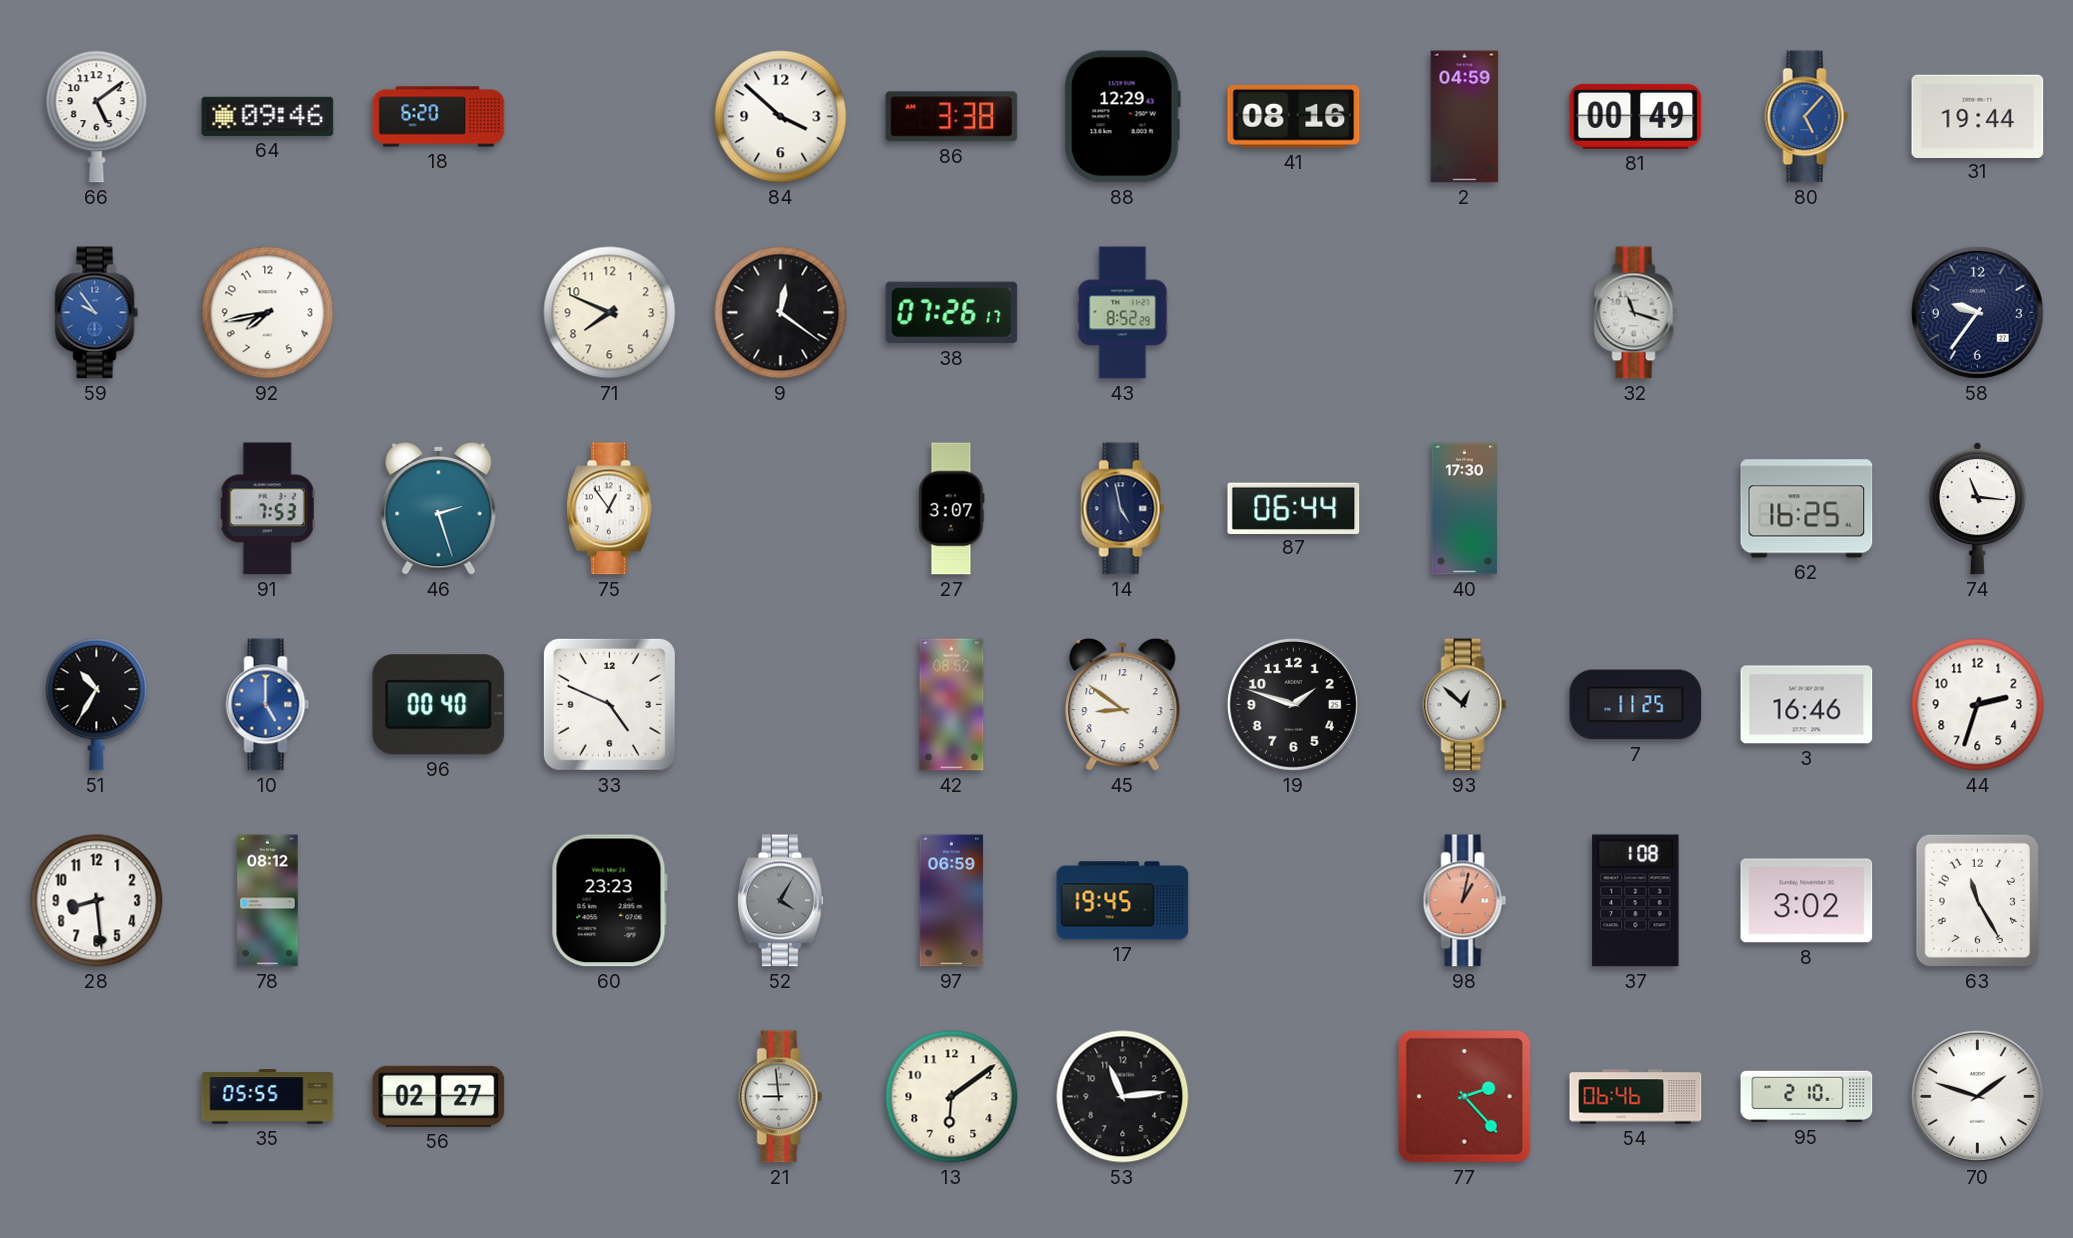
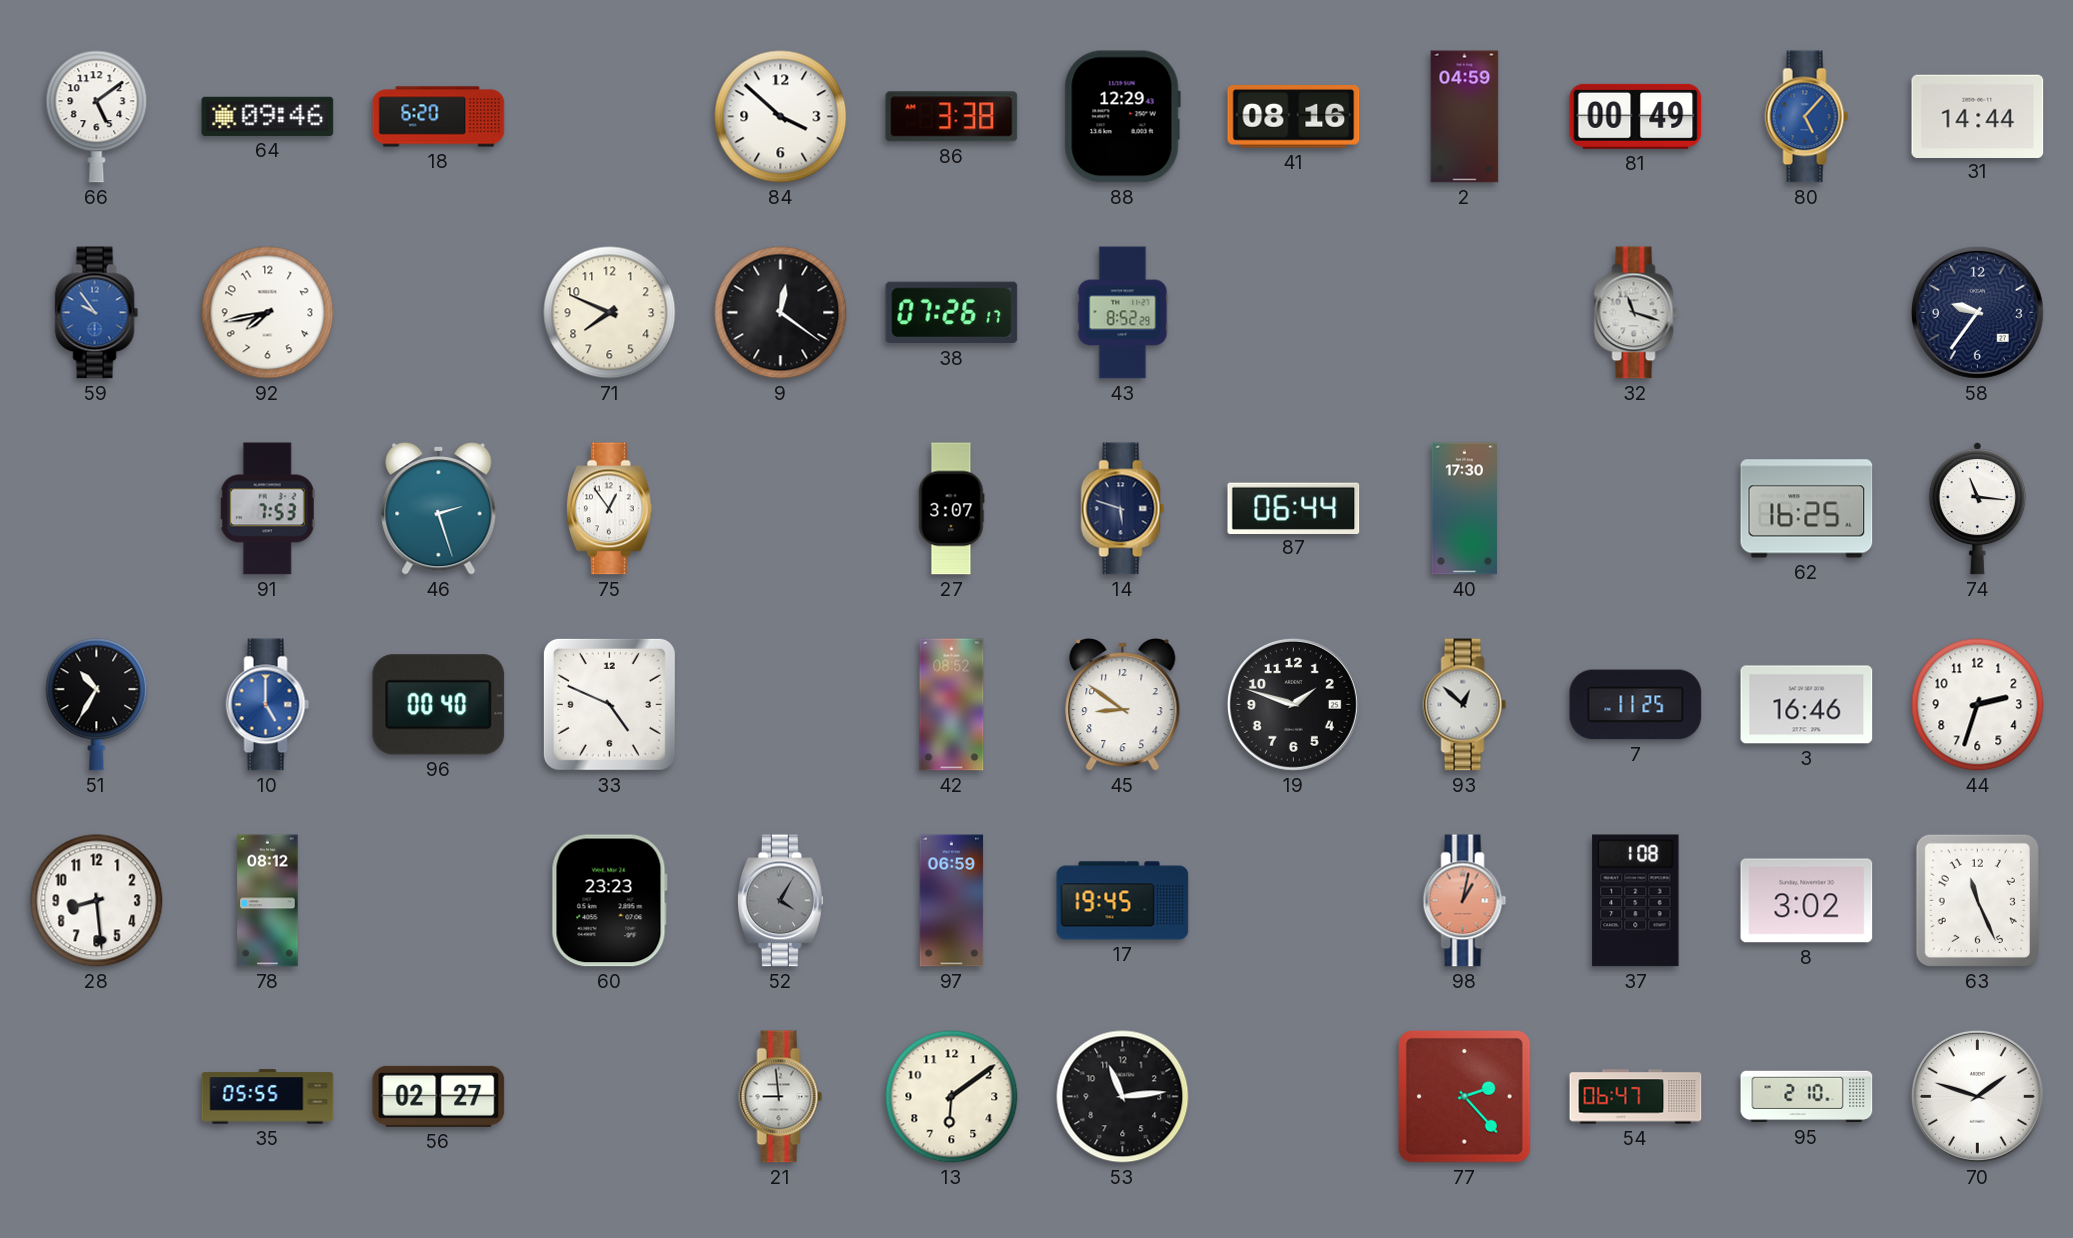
31: 19:44 -> 14:44
14: 4:58 -> 5:48
63: 11:25 -> 11:26
54: 06:46 -> 06:47
